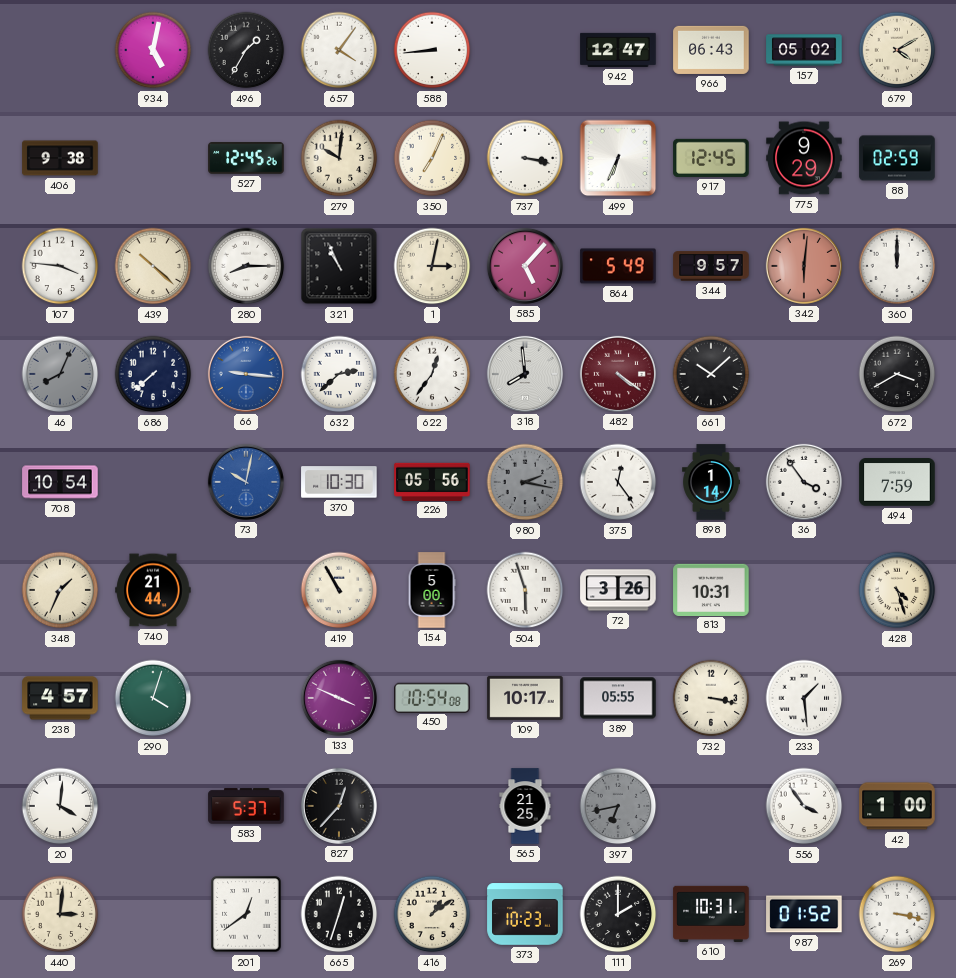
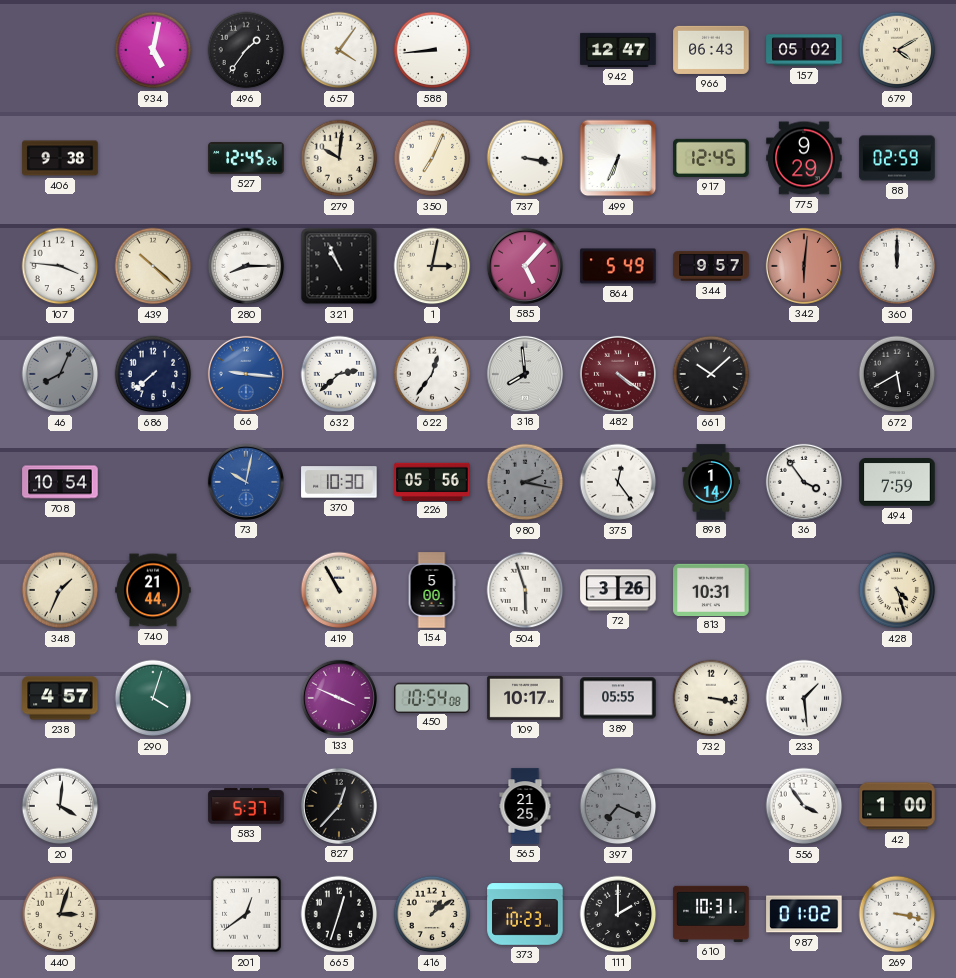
496: 1:35 -> 1:36
672: 3:40 -> 5:40
397: 6:43 -> 7:19
440: 3:01 -> 3:03
987: 01:52 -> 01:02
